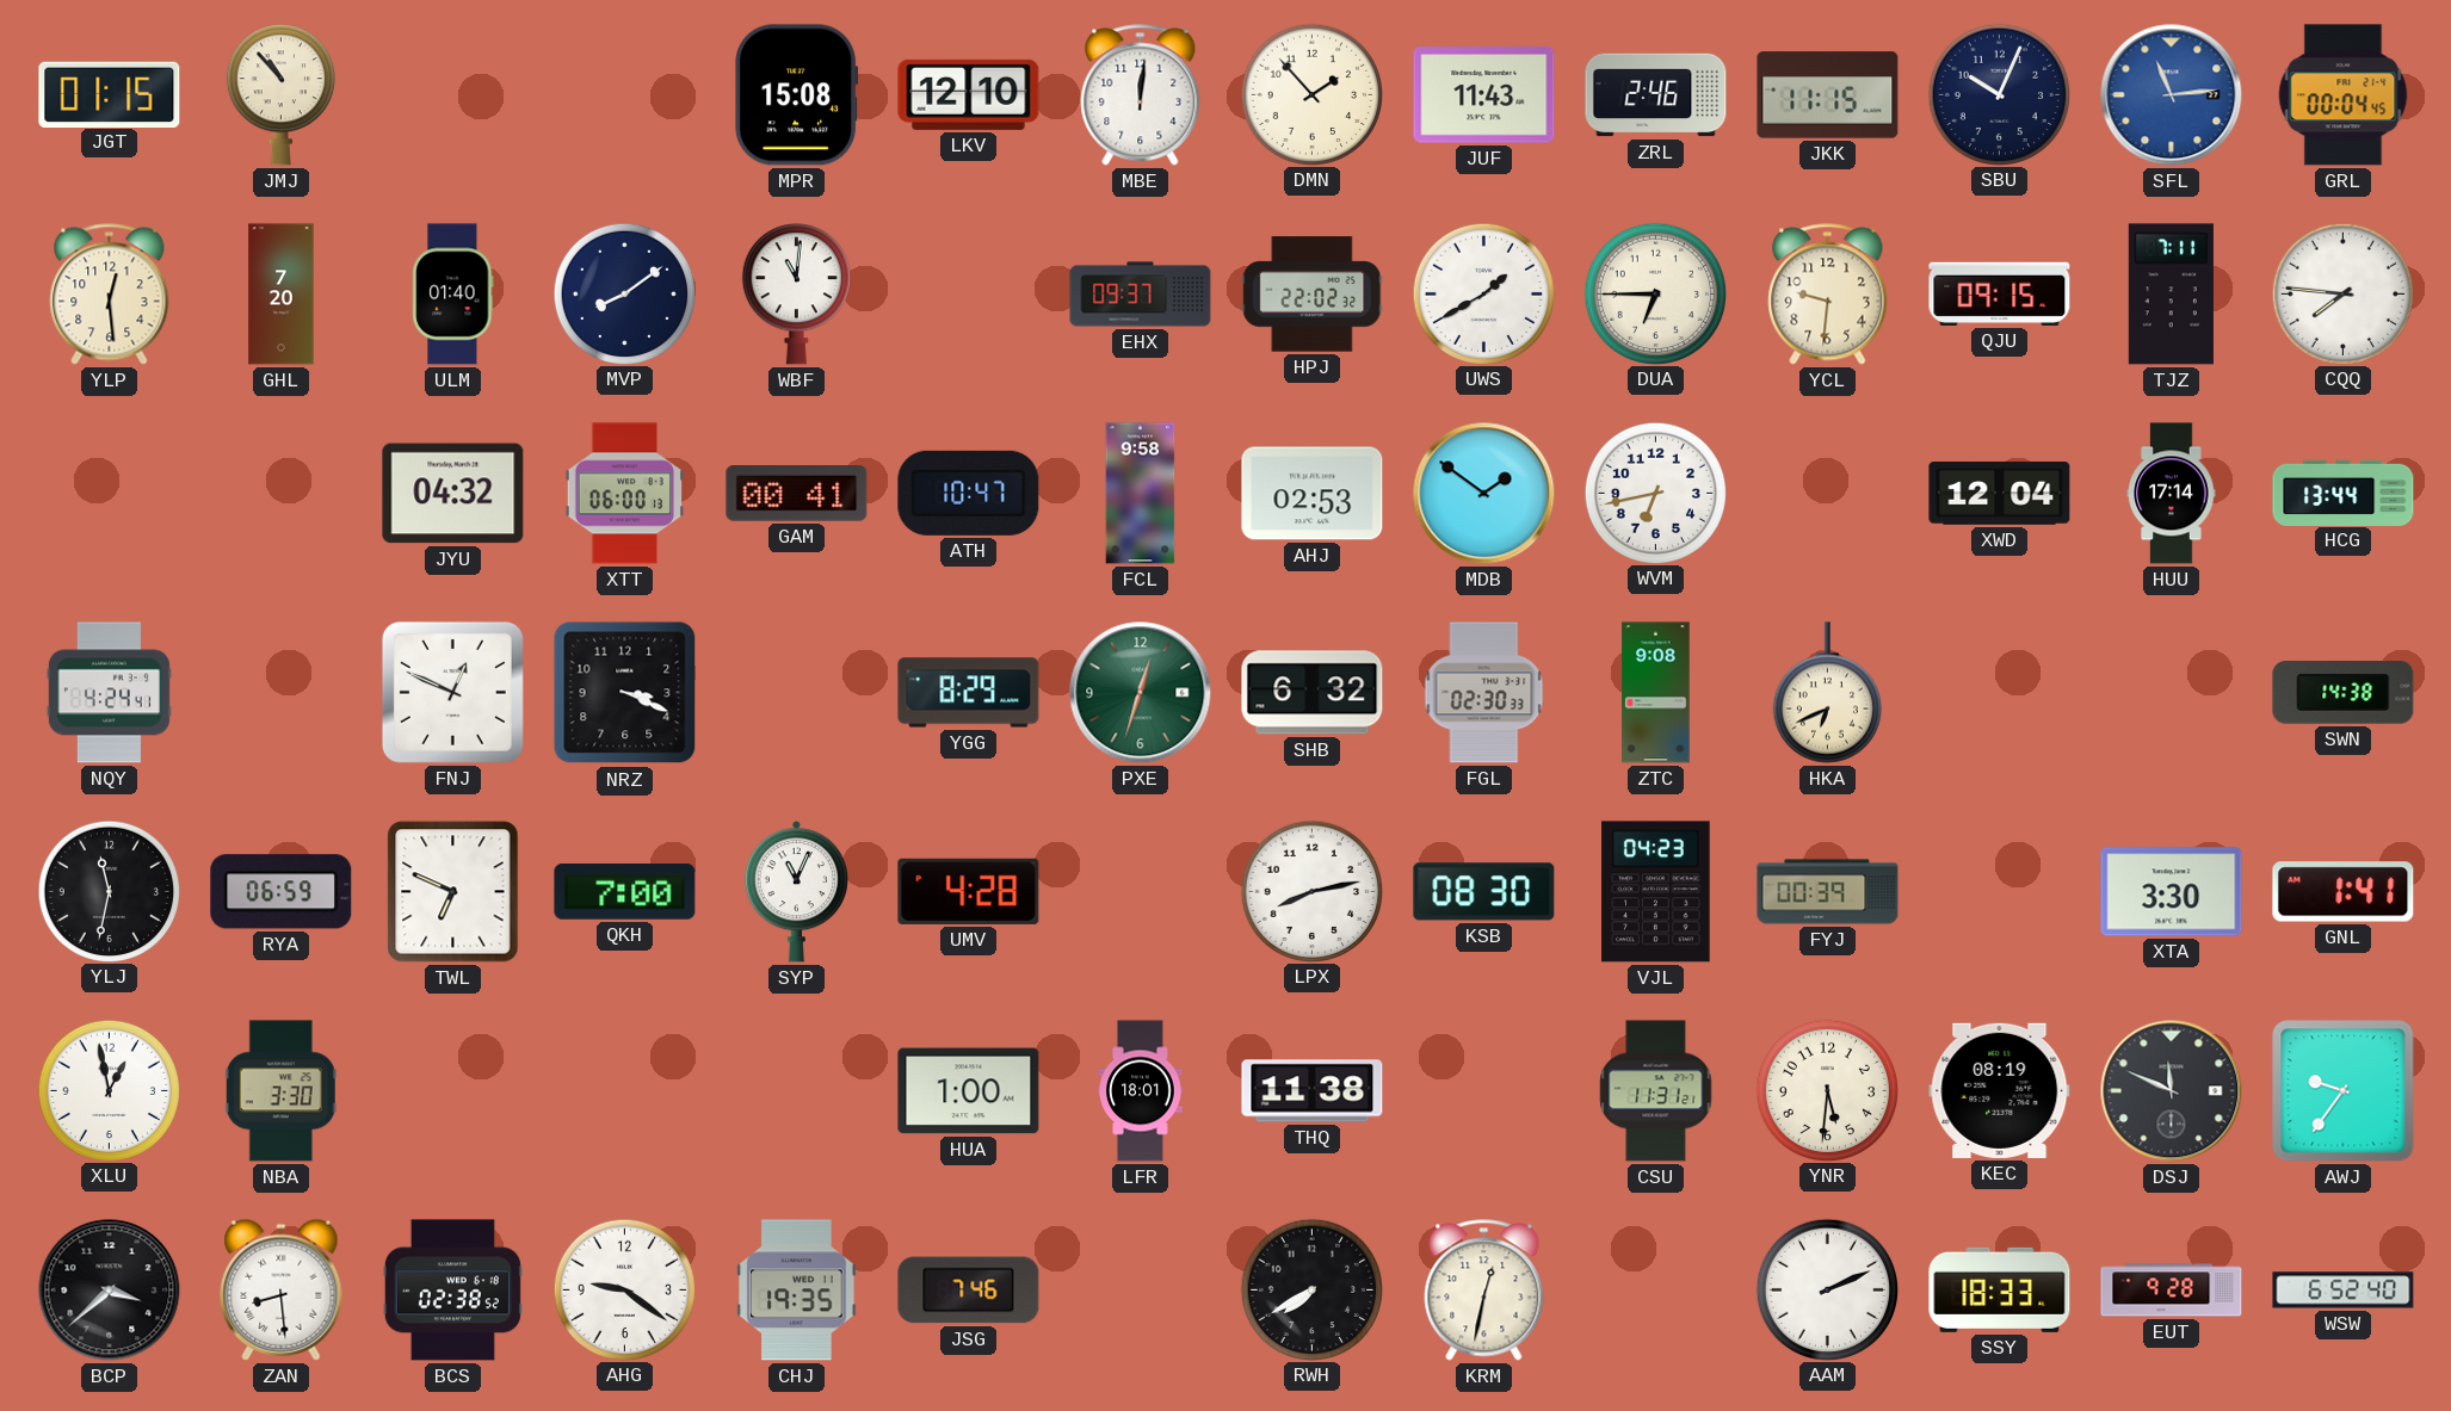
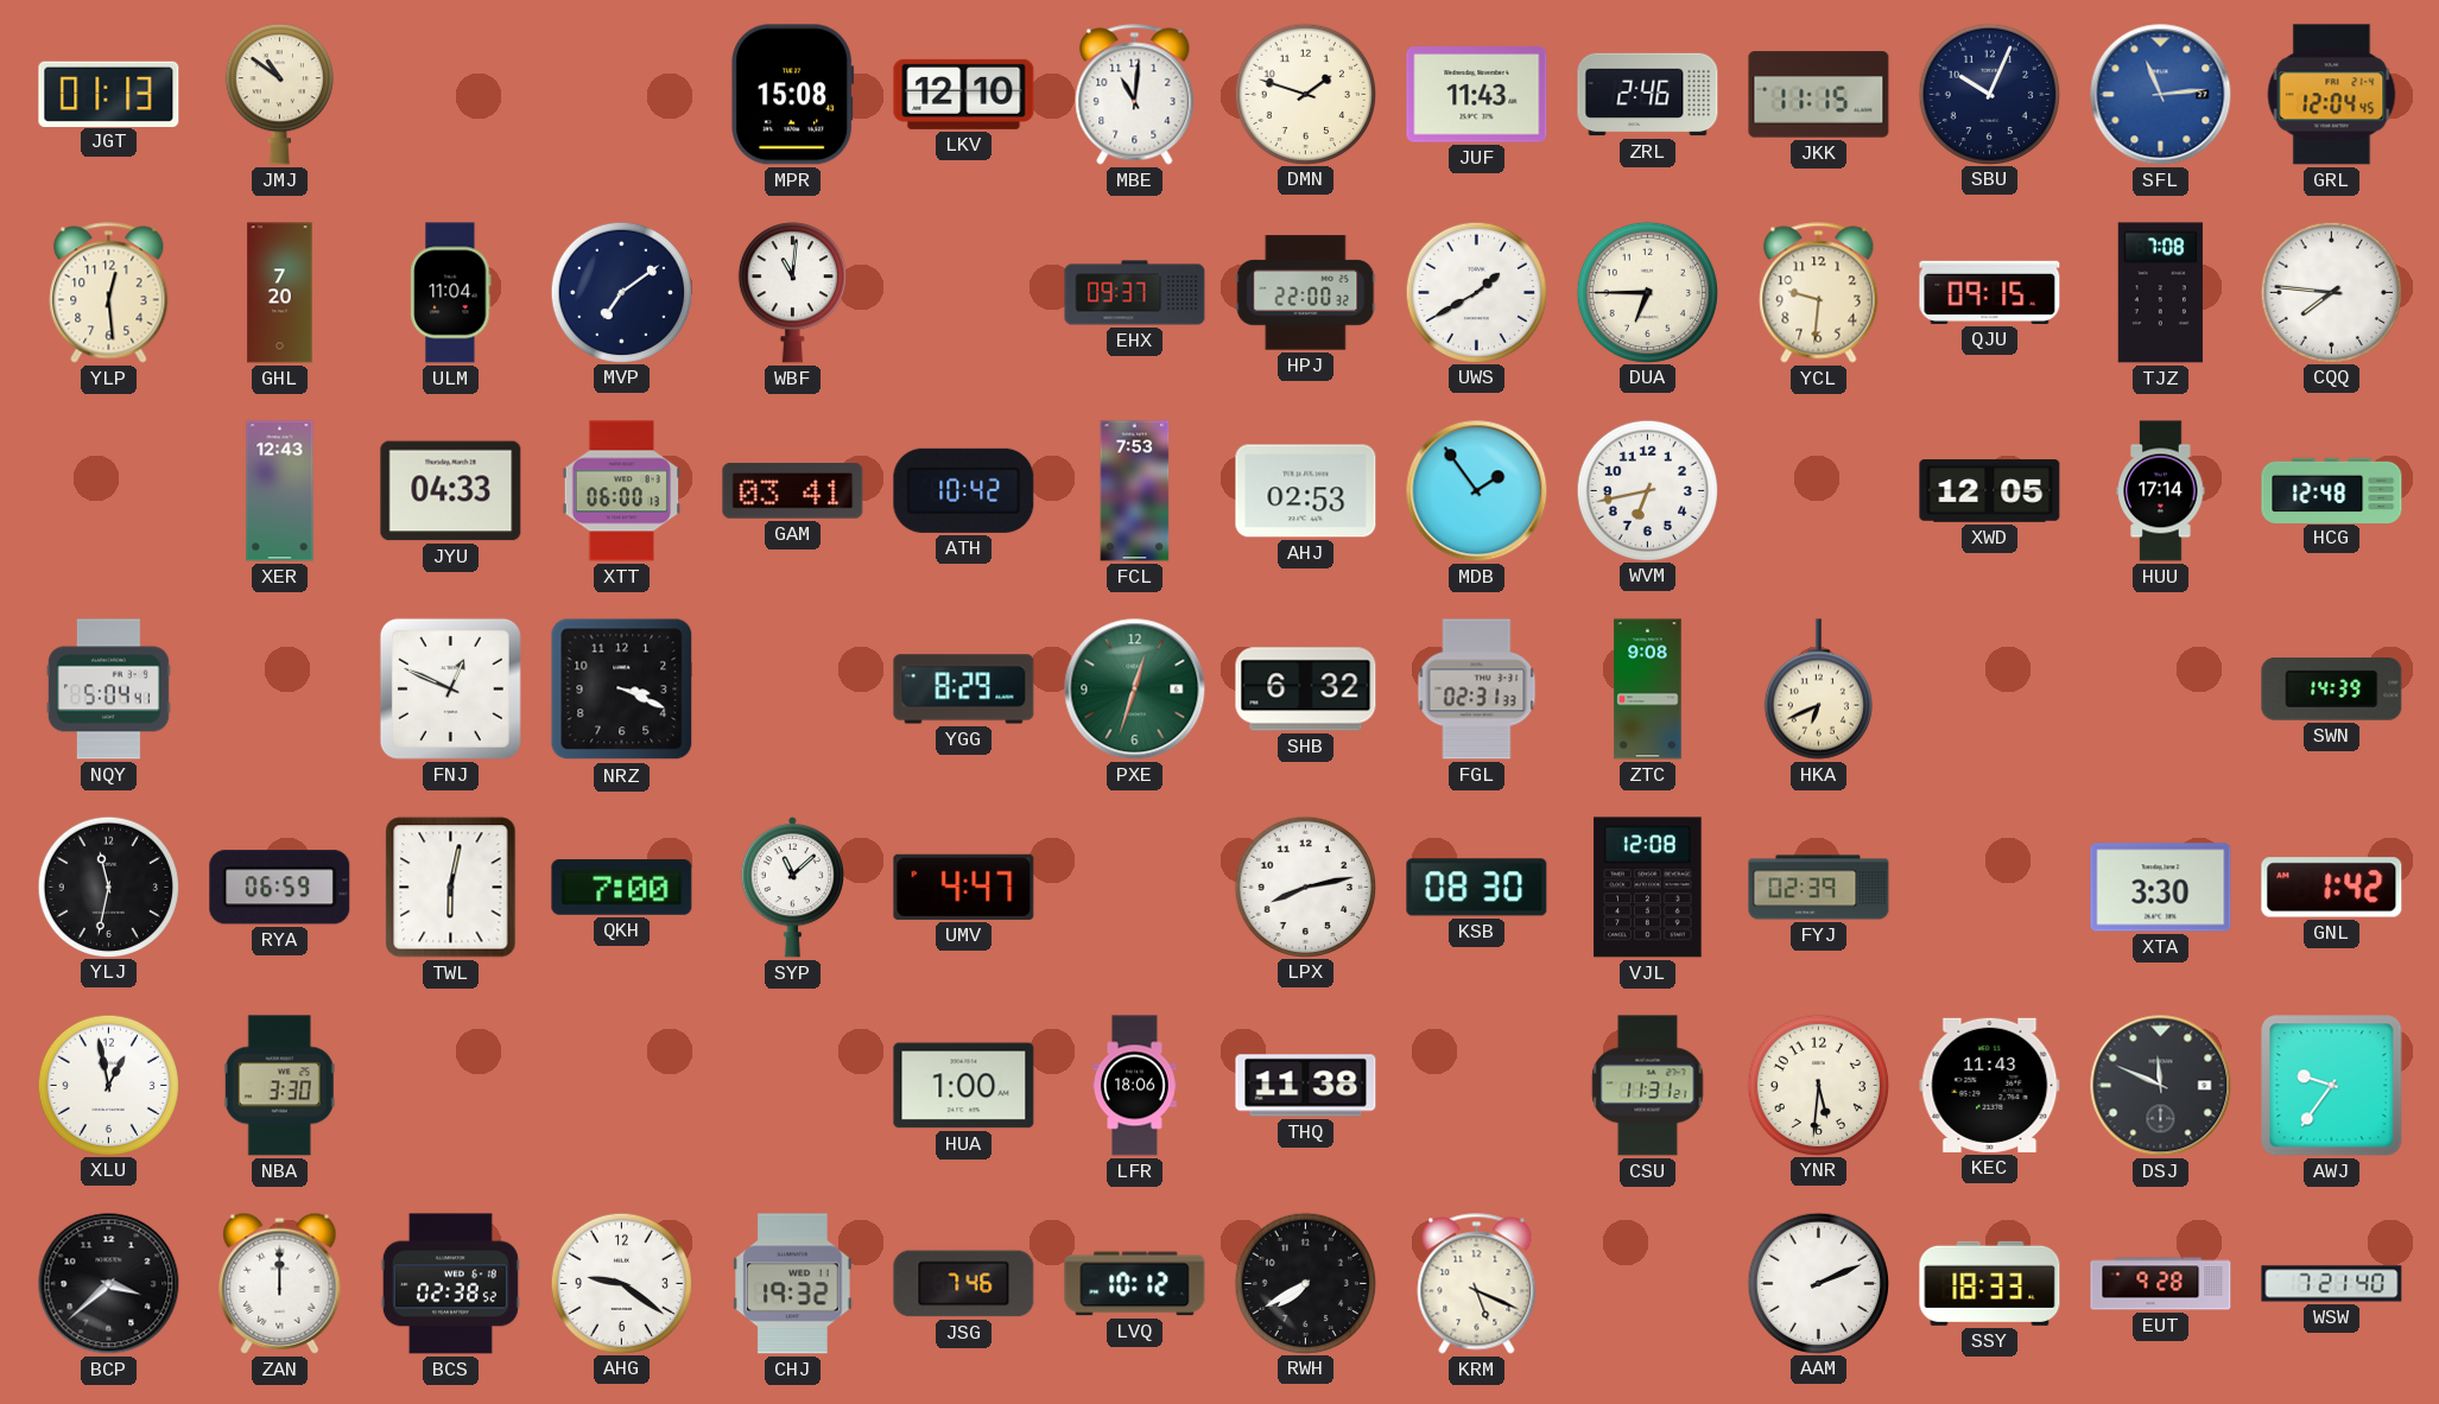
JGT: 01:15 -> 01:13
JMJ: 10:53 -> 10:51
MBE: 12:01 -> 11:01
DMN: 1:53 -> 1:48
GRL: 00:04 -> 12:04
ULM: 01:40 -> 11:04
MVP: 8:09 -> 7:09
HPJ: 22:02 -> 22:00
TJZ: 7:11 -> 7:08
XER: none -> 12:43
JYU: 04:32 -> 04:33
GAM: 00:41 -> 03:41
ATH: 10:47 -> 10:42
FCL: 9:58 -> 7:53
MDB: 1:51 -> 1:54
XWD: 12:04 -> 12:05
HCG: 13:44 -> 12:48
NQY: 4:24 -> 5:04
FGL: 02:30 -> 02:31
SWN: 14:38 -> 14:39
TWL: 6:49 -> 6:02
SYP: 11:04 -> 11:08
UMV: 4:28 -> 4:47
VJL: 04:23 -> 12:08
FYJ: 00:39 -> 02:39
GNL: 1:41 -> 1:42
LFR: 18:01 -> 18:06
KEC: 08:19 -> 11:43
ZAN: 8:29 -> 12:00
CHJ: 19:35 -> 19:32
LVQ: none -> 10:12
KRM: 12:32 -> 5:19
WSW: 6:52 -> 7:21
